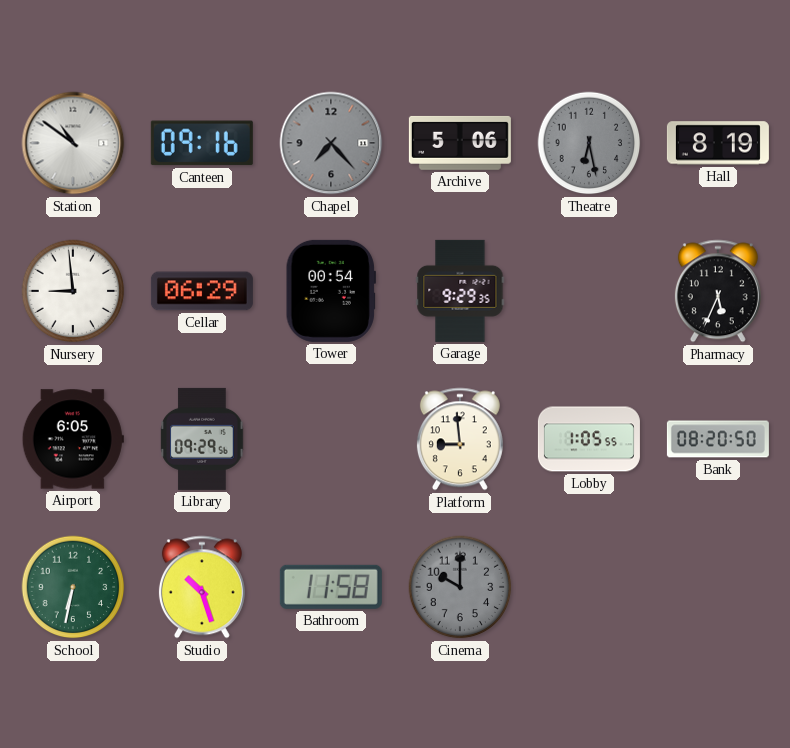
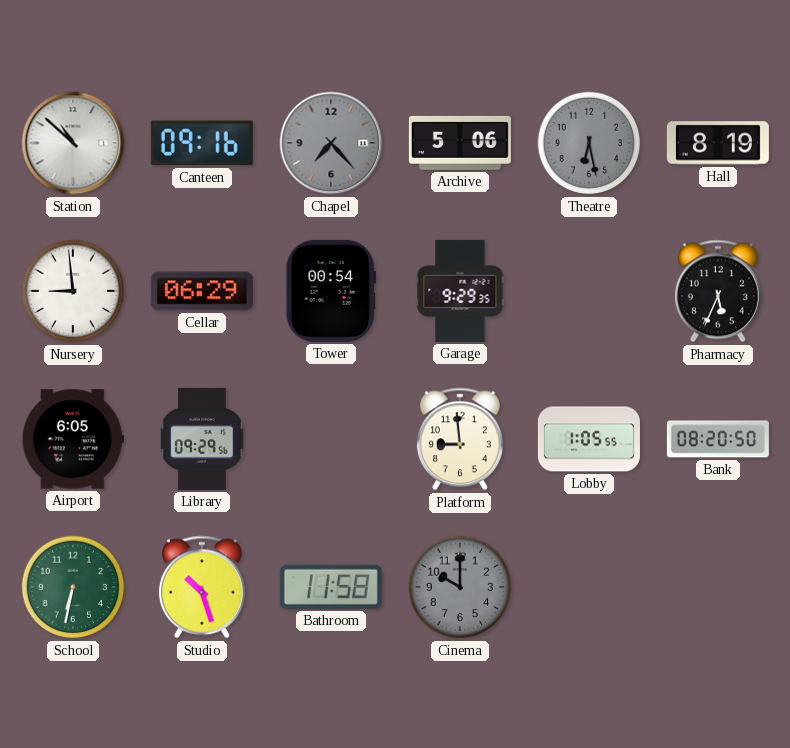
Station: 10:51 -> 10:52
